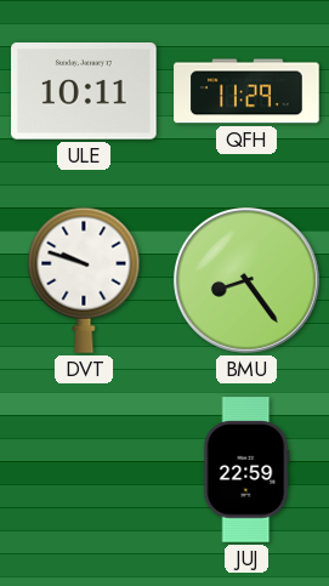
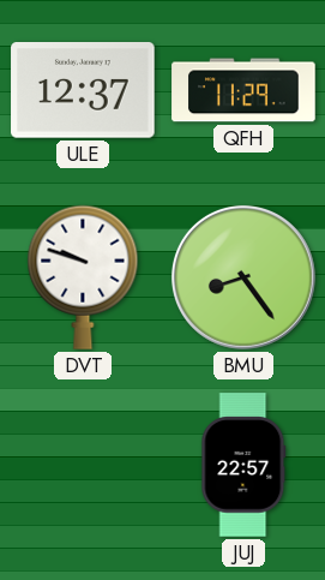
ULE: 10:11 -> 12:37
JUJ: 22:59 -> 22:57
